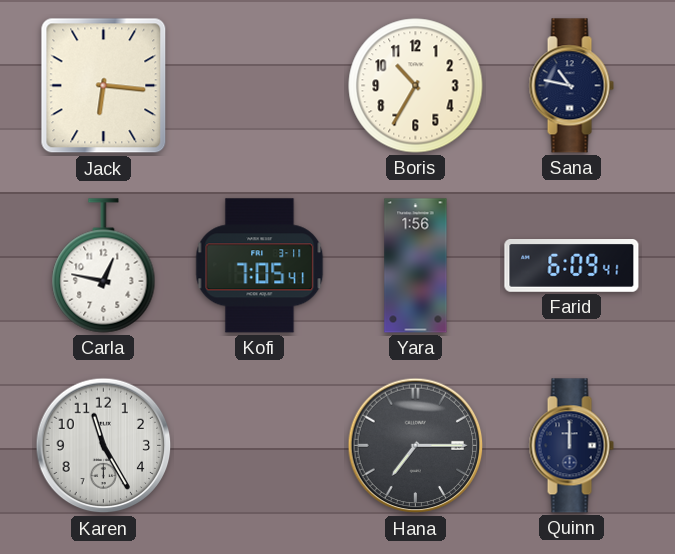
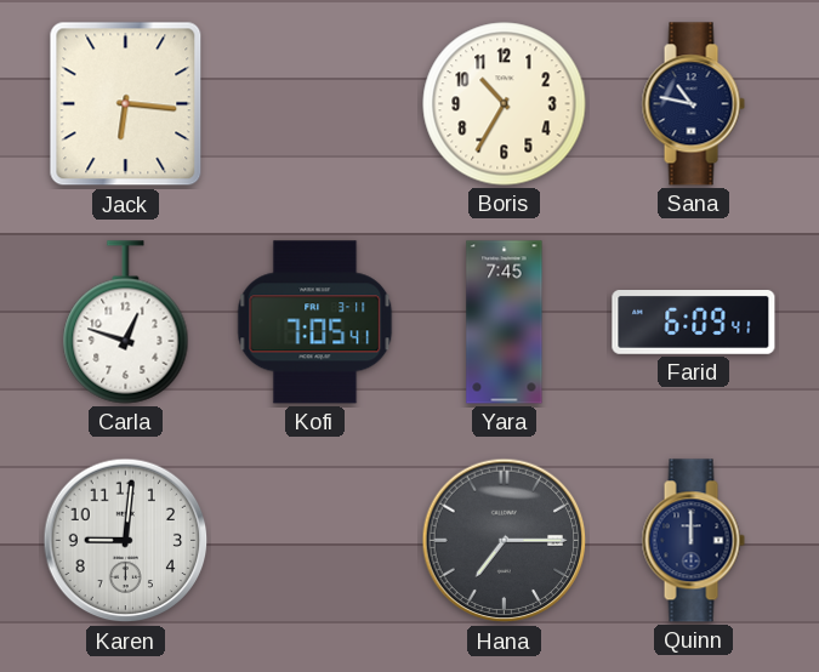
Carla: 12:47 -> 12:48
Yara: 1:56 -> 7:45
Karen: 11:25 -> 9:01
